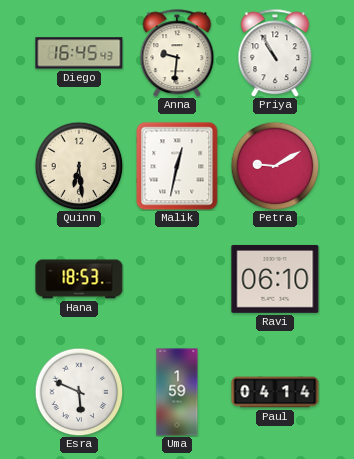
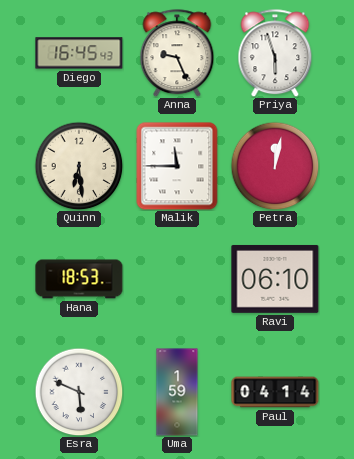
Anna: 9:31 -> 9:26
Priya: 10:55 -> 5:57
Malik: 12:32 -> 11:45
Petra: 9:10 -> 12:02
